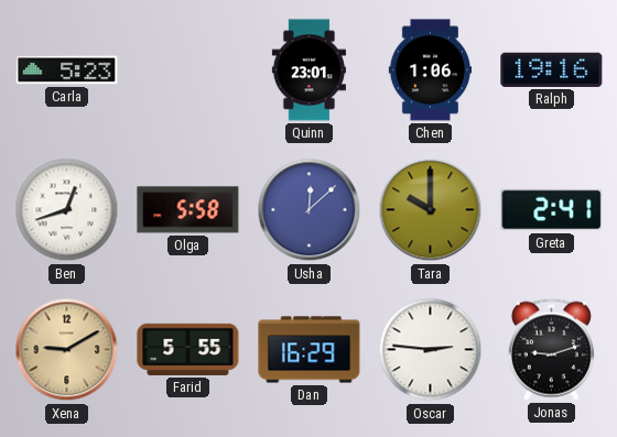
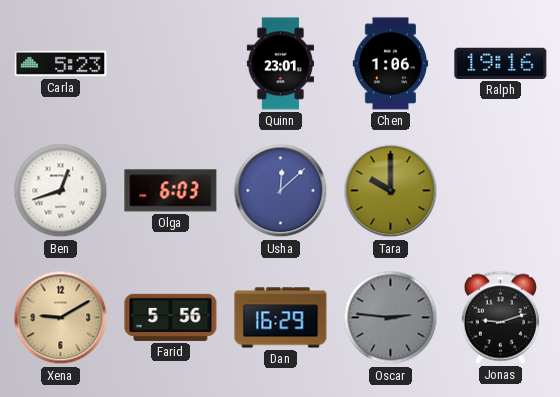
Olga: 5:58 -> 6:03
Greta: 2:41 -> none
Farid: 5:55 -> 5:56
Oscar dial: white -> grey
